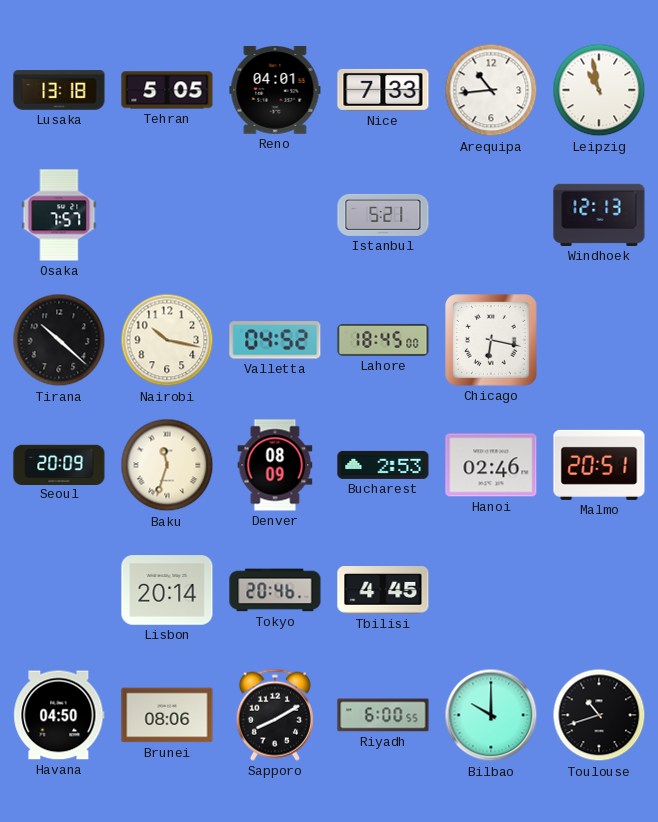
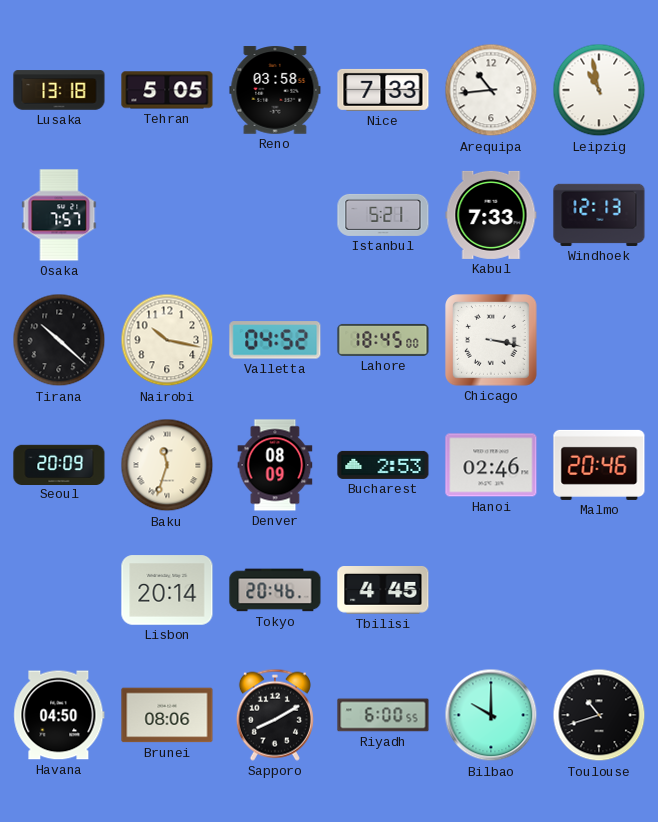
Reno: 04:01 -> 03:58
Kabul: none -> 7:33
Chicago: 6:17 -> 3:17
Malmo: 20:51 -> 20:46
